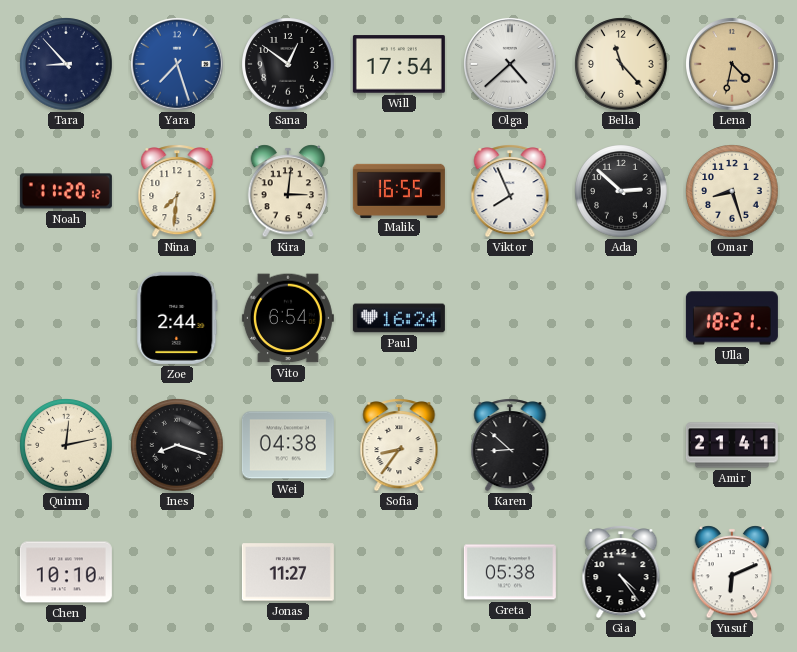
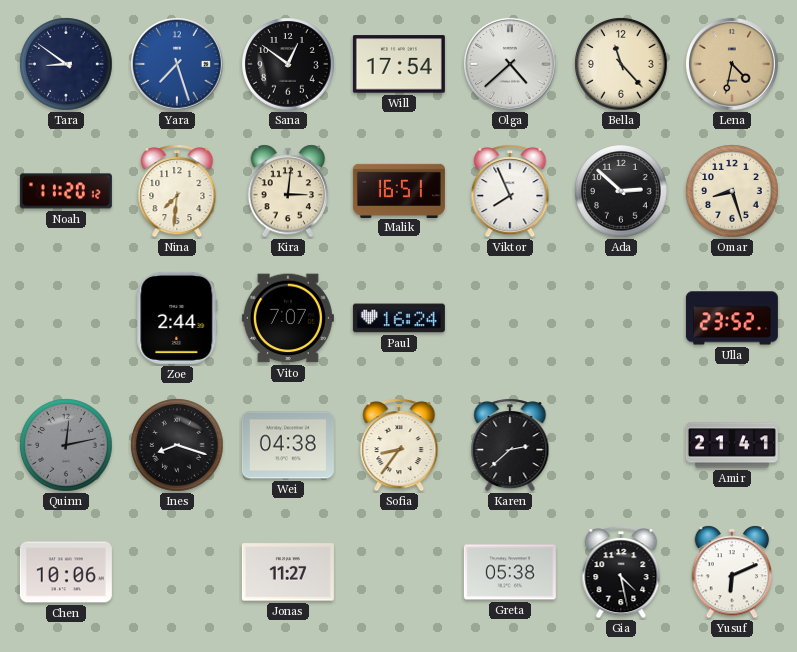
Tara: 8:53 -> 8:51
Malik: 16:55 -> 16:51
Vito: 6:54 -> 7:07
Ulla: 18:21 -> 23:52
Quinn dial: cream -> grey
Karen: 8:52 -> 2:38
Chen: 10:10 -> 10:06
Gia: 4:24 -> 4:28
